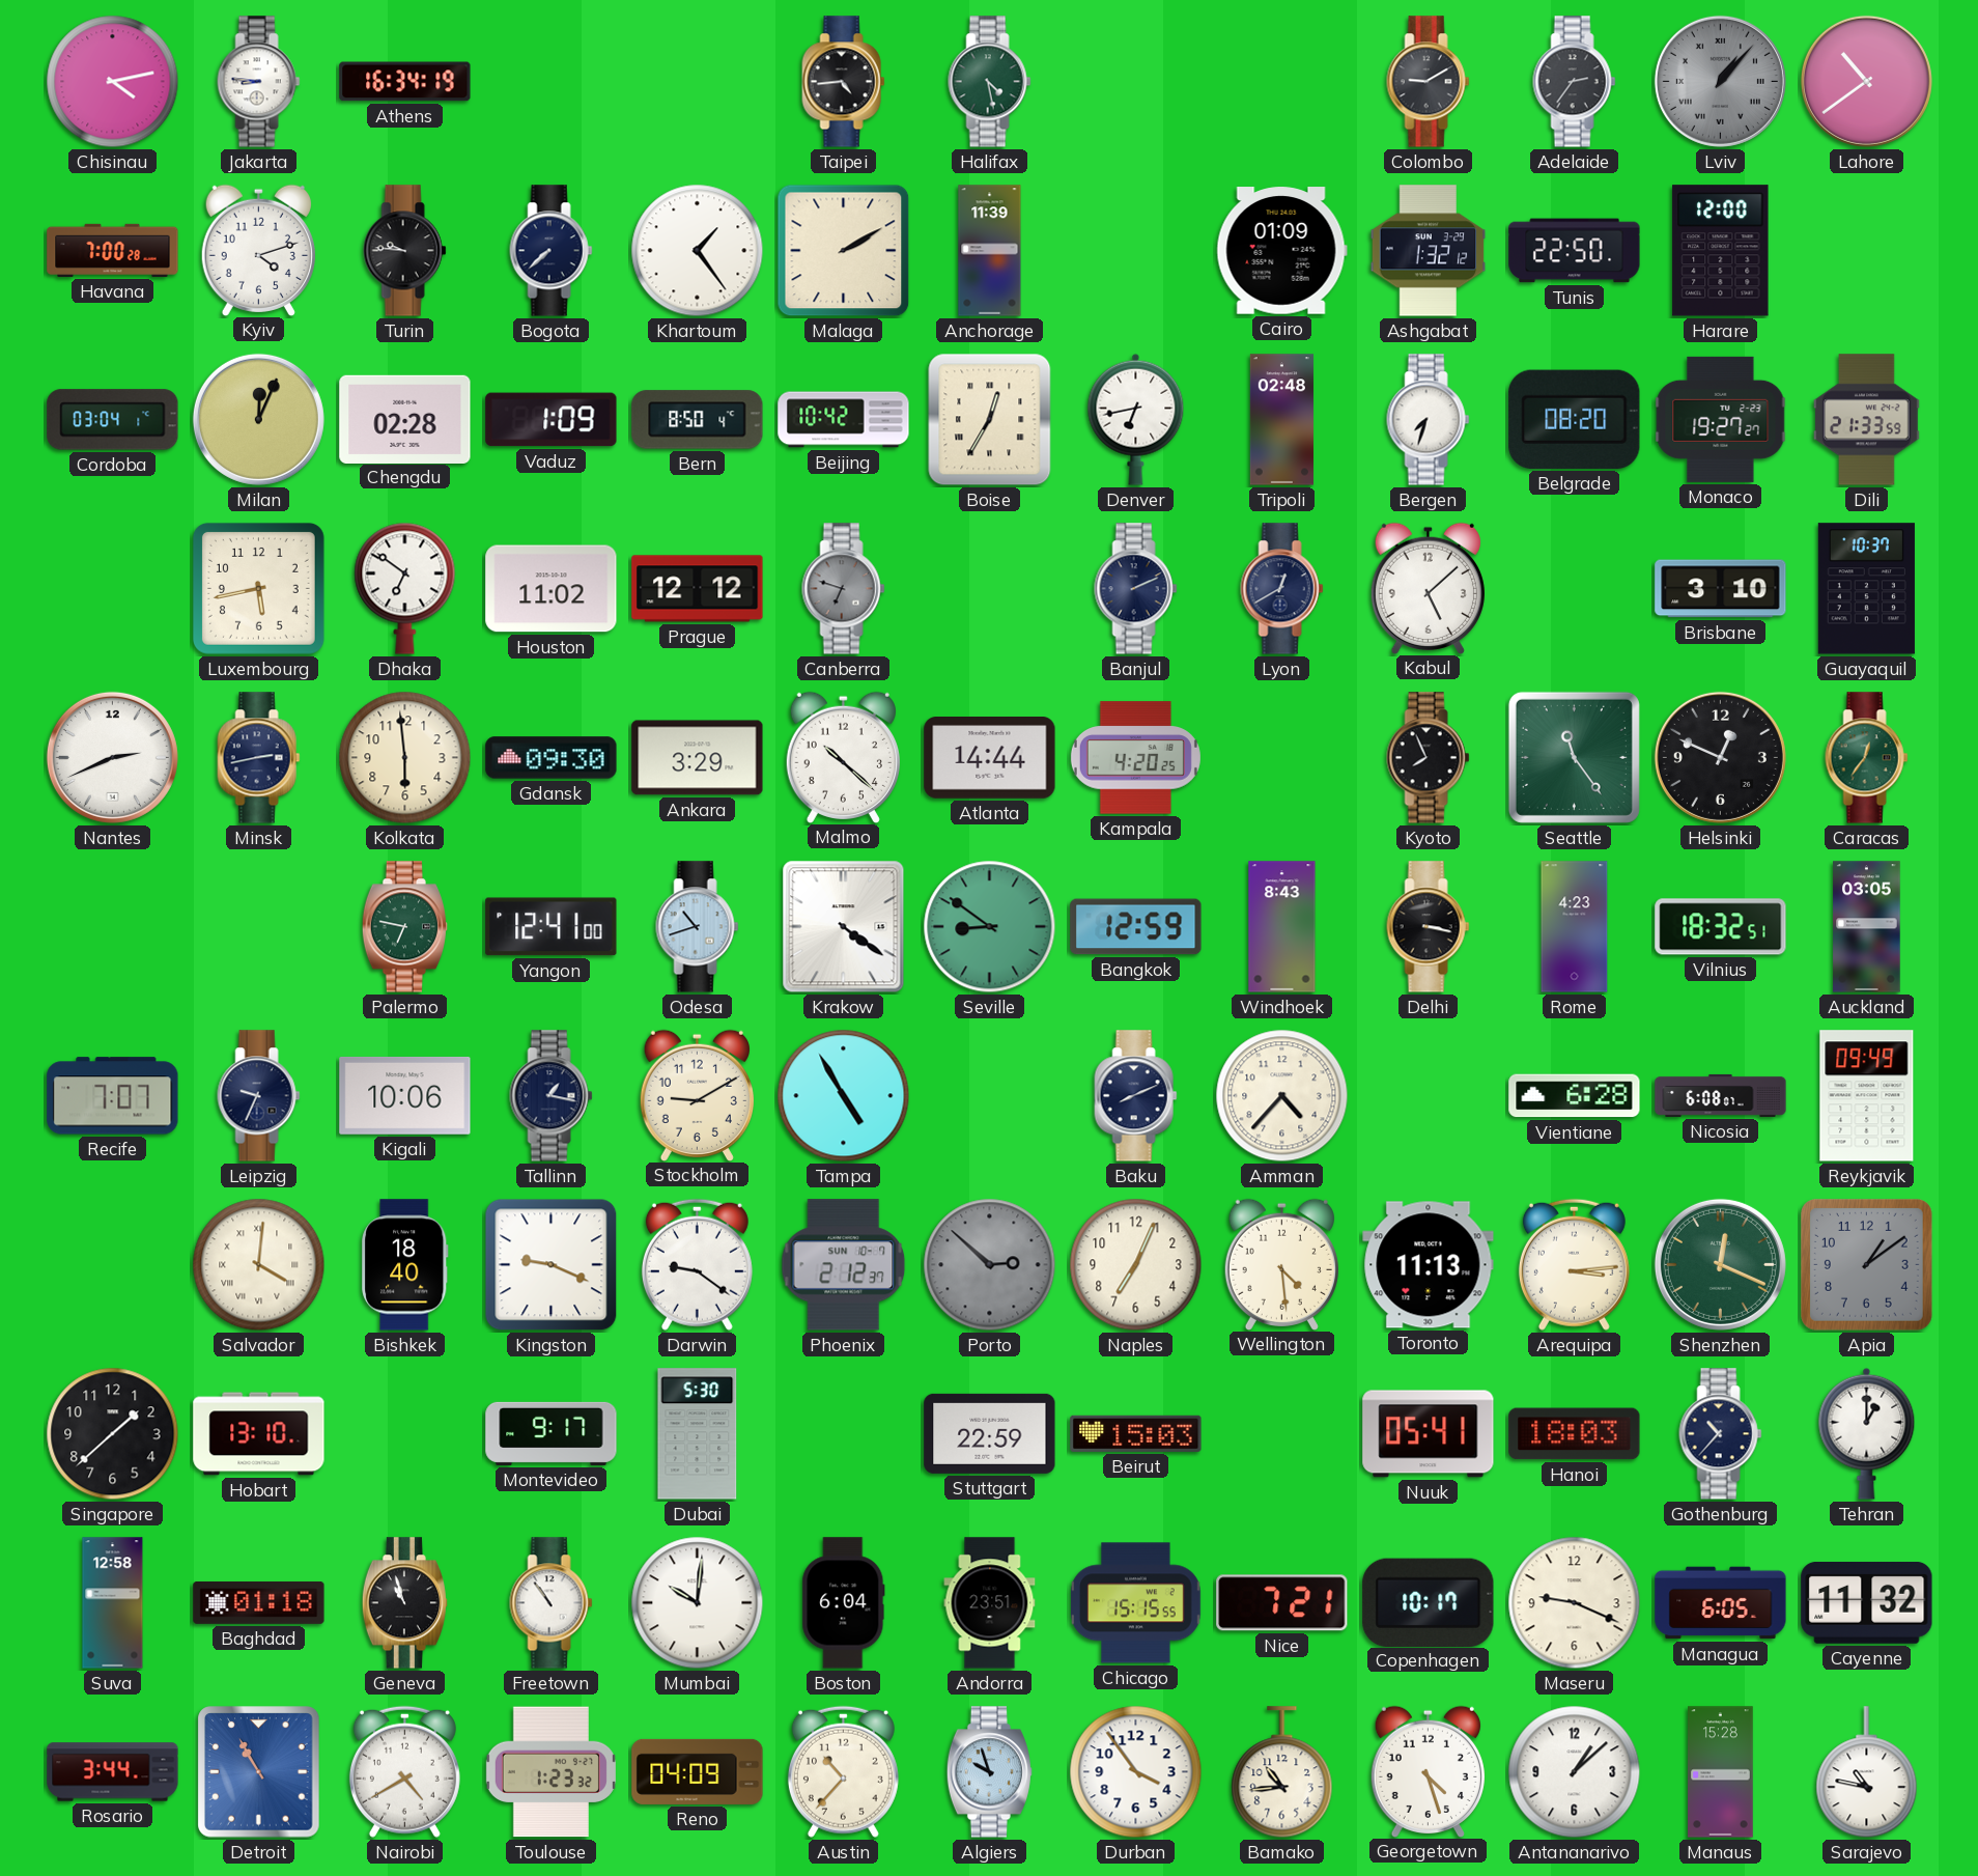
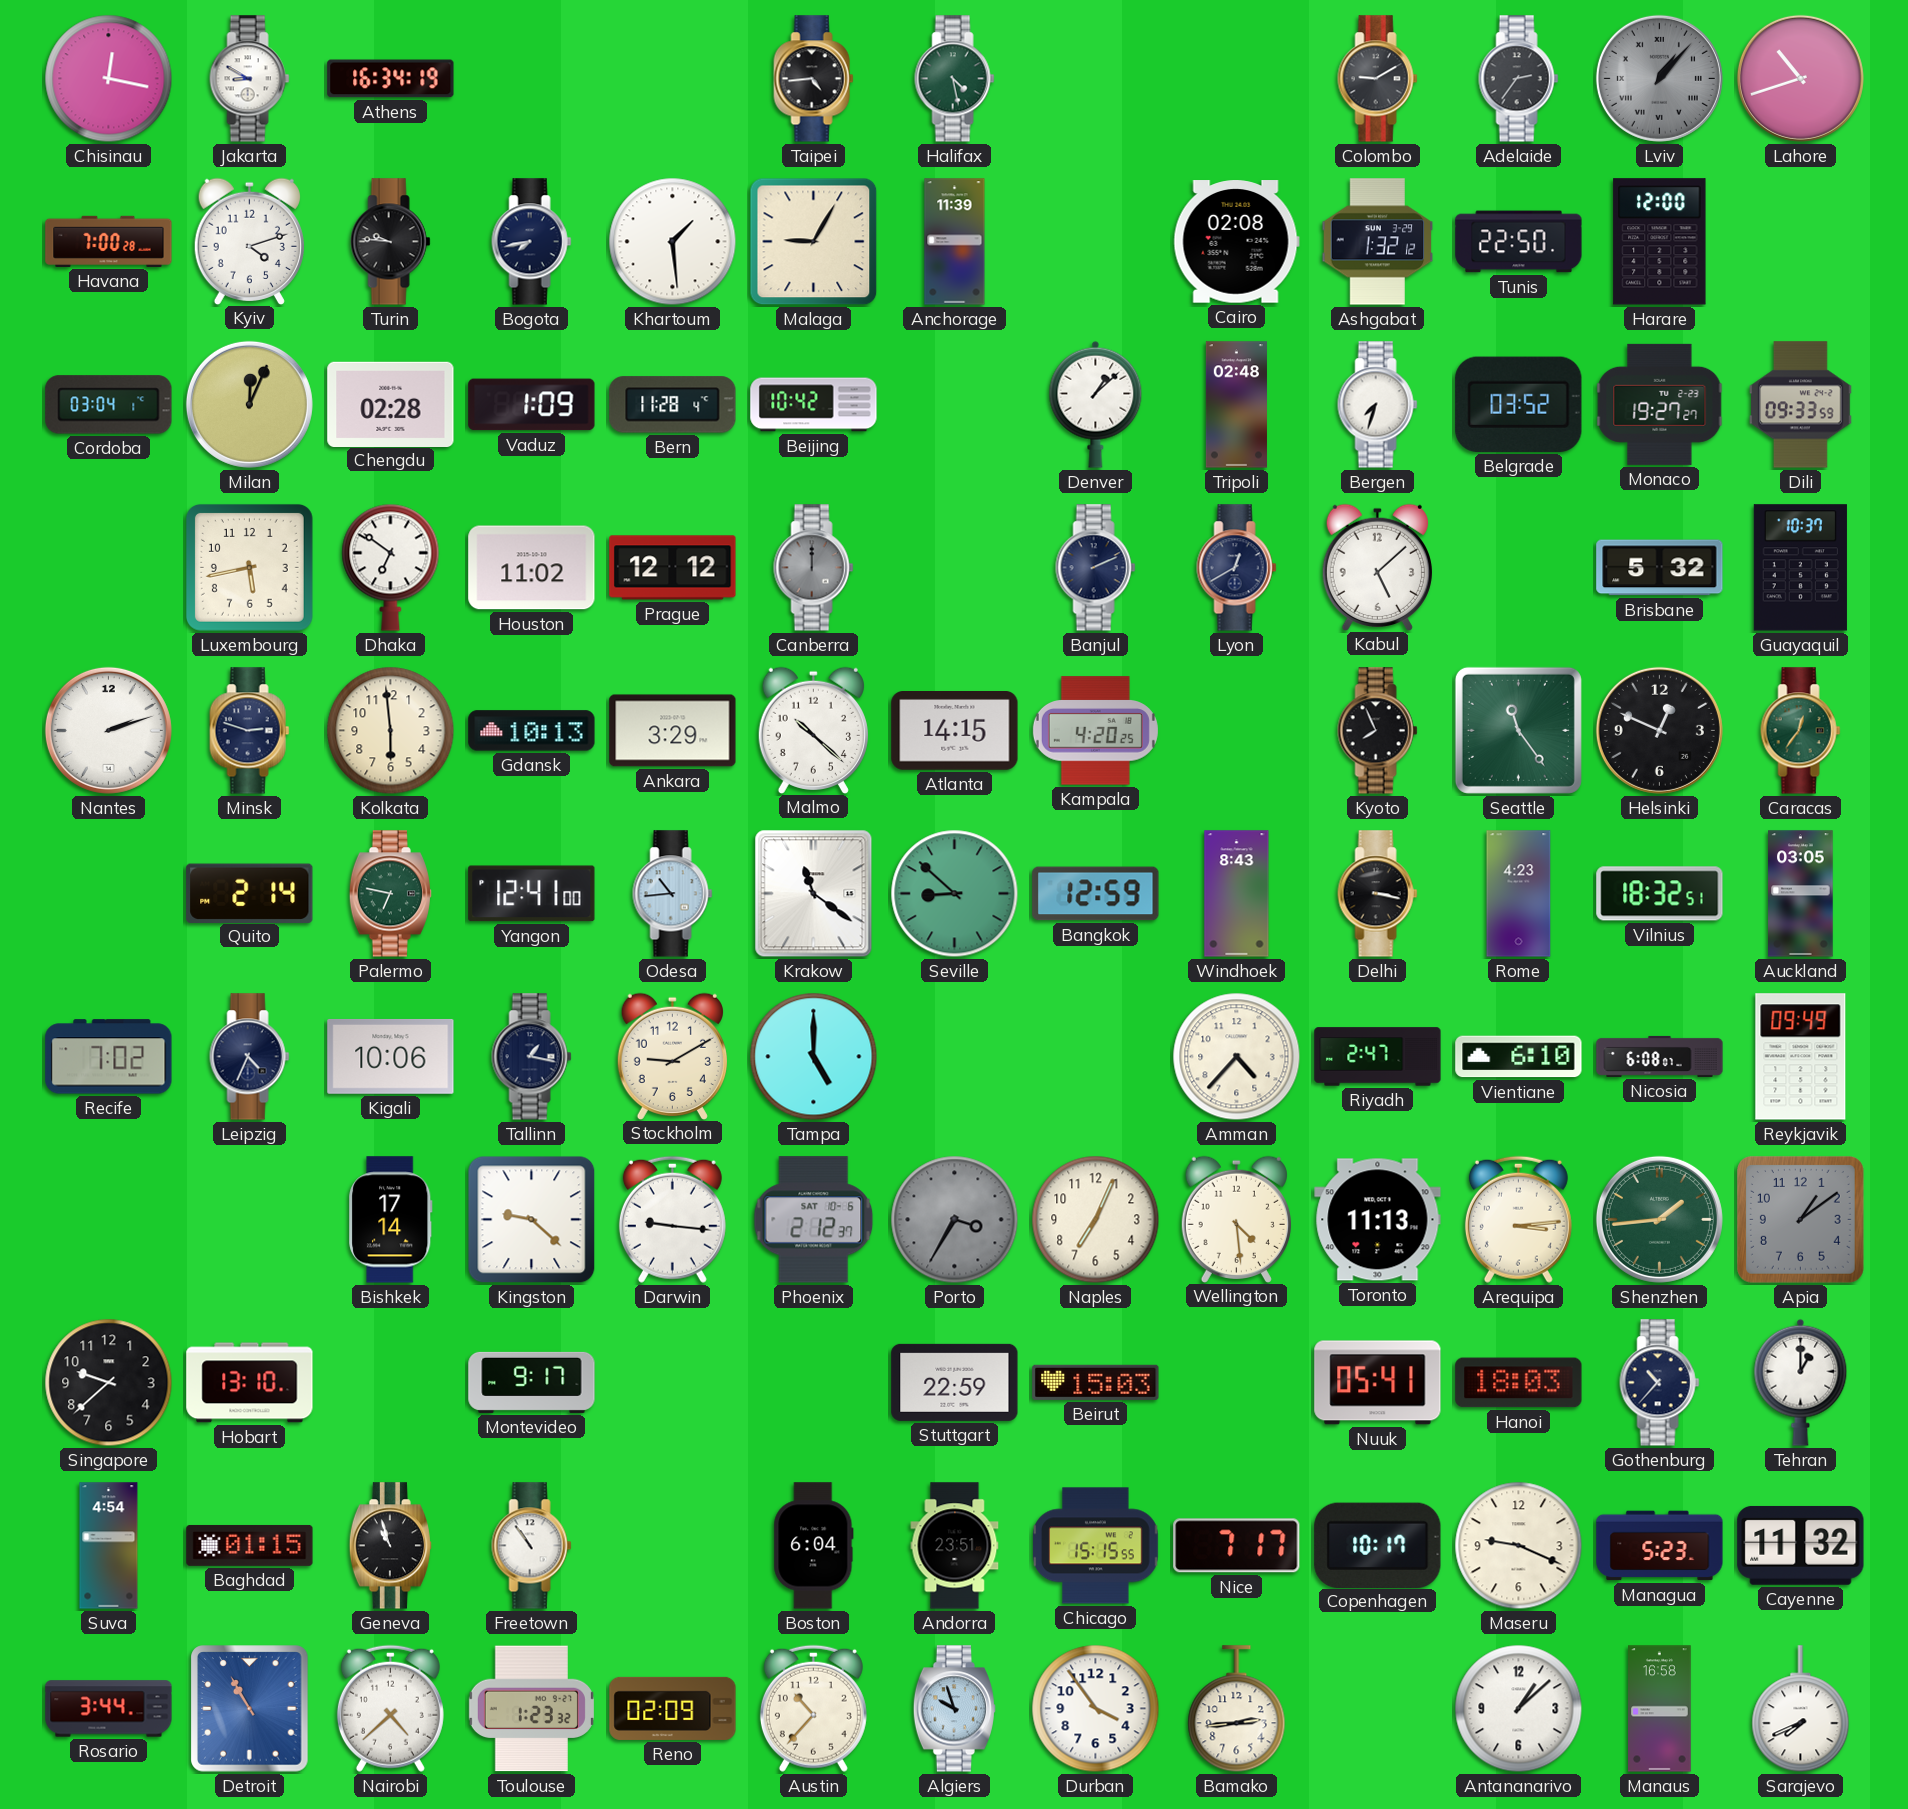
Chisinau: 4:13 -> 12:17
Jakarta: 8:46 -> 8:50
Lahore: 10:39 -> 10:42
Bogota: 7:38 -> 7:43
Khartoum: 1:24 -> 1:29
Malaga: 2:10 -> 9:05
Cairo: 01:09 -> 02:08
Bern: 8:50 -> 11:28
Boise: 12:35 -> none
Denver: 6:43 -> 1:08
Belgrade: 08:20 -> 03:52
Dili: 21:33 -> 09:33
Canberra: 6:48 -> 12:00
Brisbane: 3:10 -> 5:32
Nantes: 2:41 -> 2:12
Minsk: 2:43 -> 2:48
Gdansk: 09:30 -> 10:13
Atlanta: 14:44 -> 14:15
Quito: none -> 2:14
Odesa: 10:42 -> 10:44
Krakow: 4:21 -> 11:21
Seville: 8:51 -> 8:52
Recife: 7:07 -> 7:02
Leipzig: 9:34 -> 4:34
Tampa: 4:55 -> 5:00
Baku: 8:11 -> none
Riyadh: none -> 2:47
Vientiane: 6:28 -> 6:10
Salvador: 4:01 -> none
Bishkek: 18:40 -> 17:14
Kingston: 9:19 -> 9:22
Darwin: 9:21 -> 9:16
Phoenix date: SUN 10-7 -> SAT 10-6
Porto: 2:52 -> 3:35
Shenzhen: 12:19 -> 1:44
Singapore: 1:38 -> 9:38
Dubai: 5:30 -> none
Suva: 12:58 -> 4:54
Baghdad: 01:18 -> 01:15
Mumbai: 10:01 -> none
Nice: 7:21 -> 7:17
Managua: 6:05 -> 5:23
Nairobi: 4:40 -> 4:38
Reno: 04:09 -> 02:09
Bamako: 10:44 -> 2:44
Georgetown: 4:27 -> none
Manaus: 15:28 -> 16:58
Sarajevo: 10:47 -> 7:41
